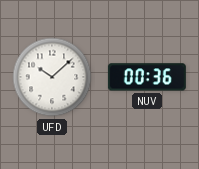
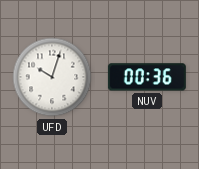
UFD: 10:08 -> 10:03
